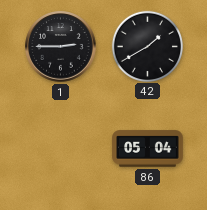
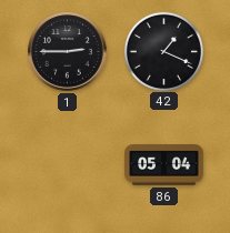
42: 1:40 -> 1:19
